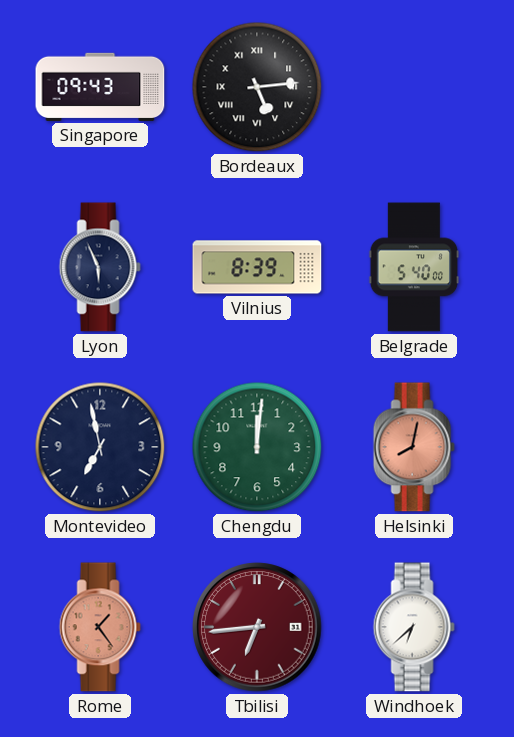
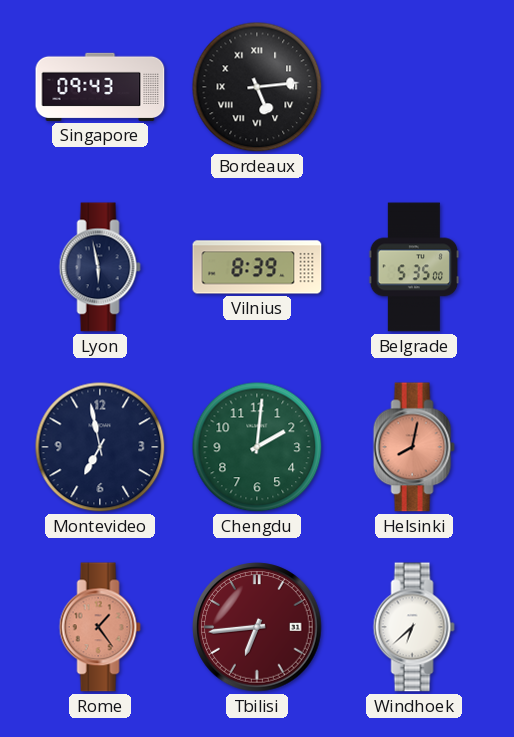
Lyon: 5:56 -> 5:58
Belgrade: 5:40 -> 5:35
Chengdu: 12:01 -> 2:01
